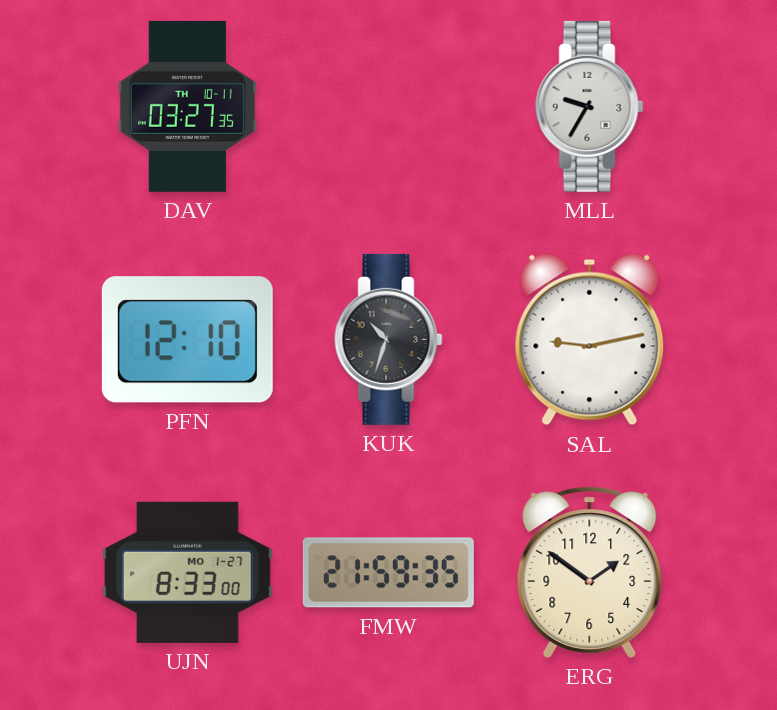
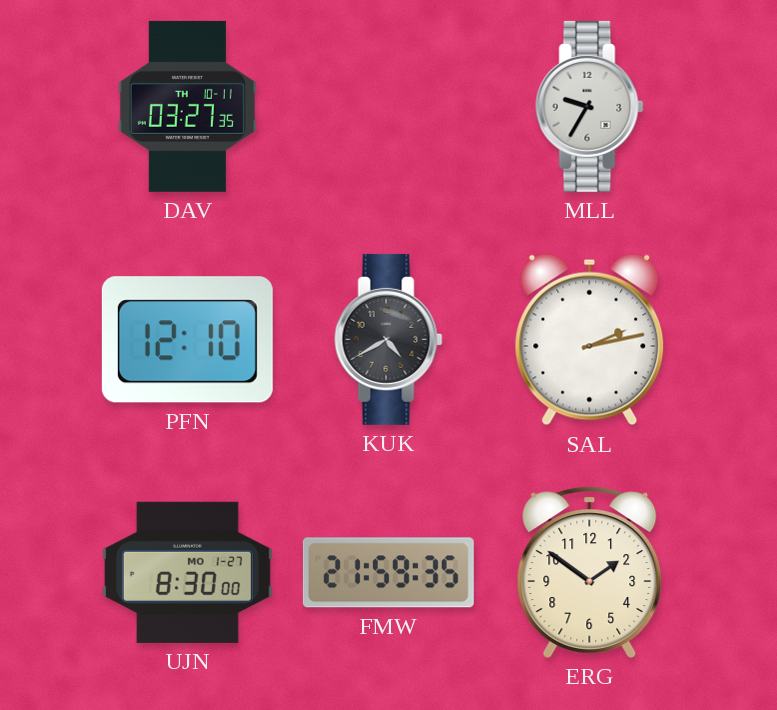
KUK: 10:33 -> 4:40
SAL: 9:13 -> 2:13
UJN: 8:33 -> 8:30
